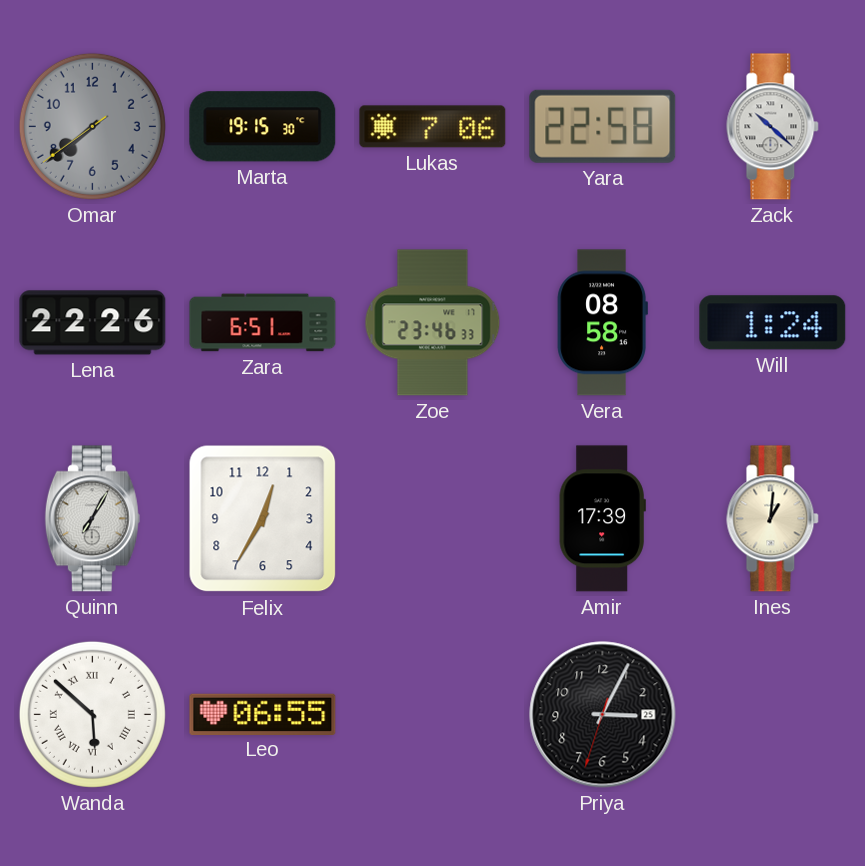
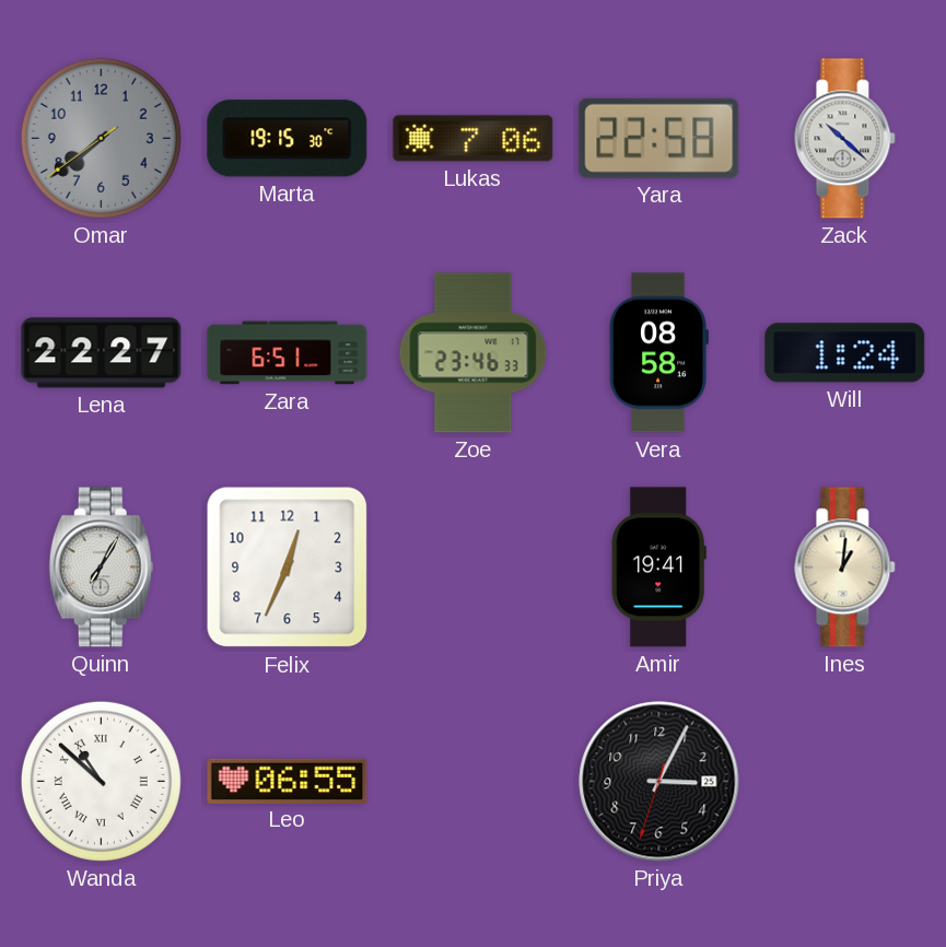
Lena: 22:26 -> 22:27
Felix: 12:35 -> 12:34
Amir: 17:39 -> 19:41
Wanda: 5:52 -> 10:52
